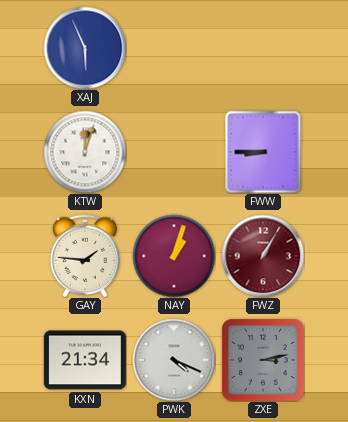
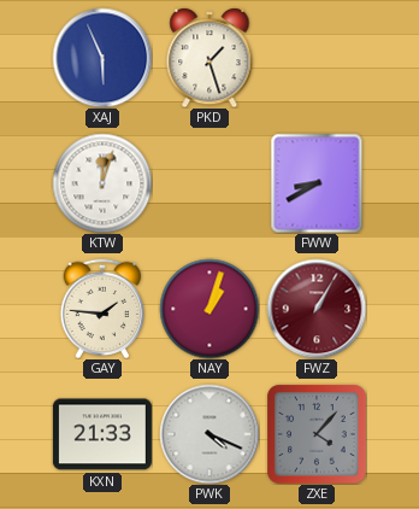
PKD: none -> 1:27
FWW: 8:45 -> 8:40
KXN: 21:34 -> 21:33
ZXE: 3:13 -> 4:07
